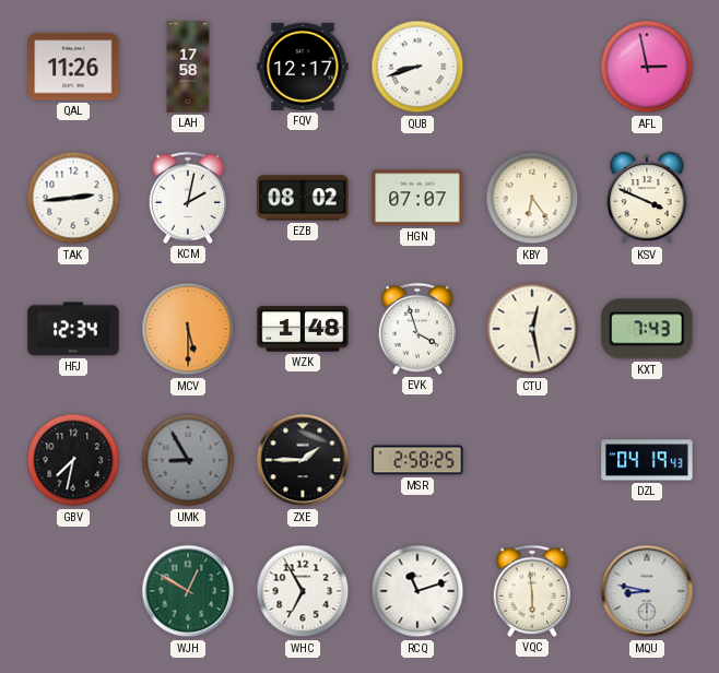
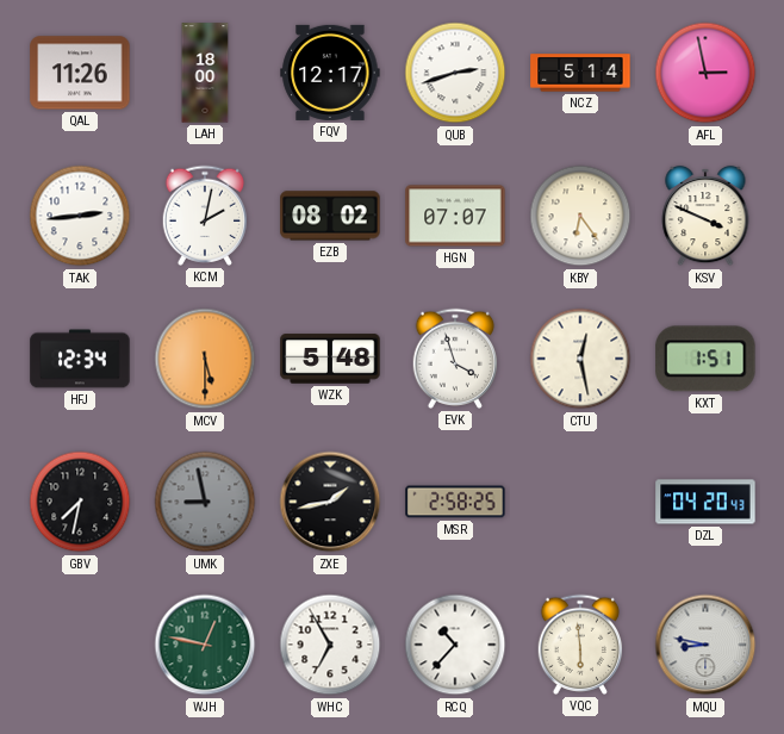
LAH: 17:58 -> 18:00
QUB: 8:42 -> 2:42
NCZ: none -> 5:14
WZK: 1:48 -> 5:48
KXT: 7:43 -> 1:51
UMK: 8:55 -> 8:58
ZXE: 1:45 -> 1:43
DZL: 04:19 -> 04:20
WJH: 12:50 -> 12:47
RCQ: 11:12 -> 10:37
